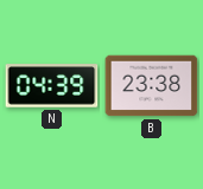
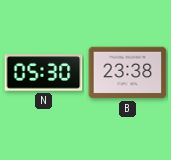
N: 04:39 -> 05:30
